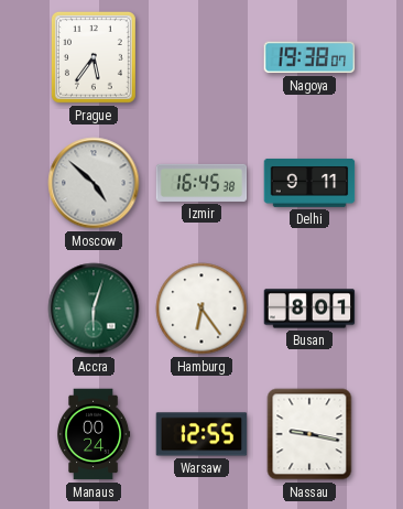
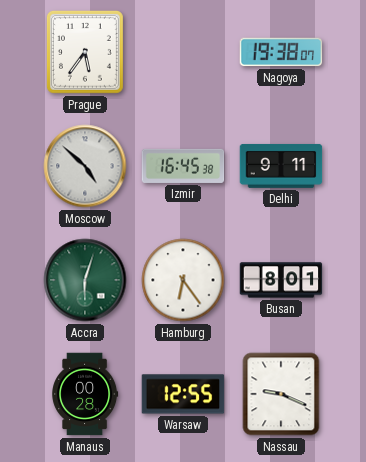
Manaus: 00:24 -> 00:28
Nassau: 9:17 -> 9:19
